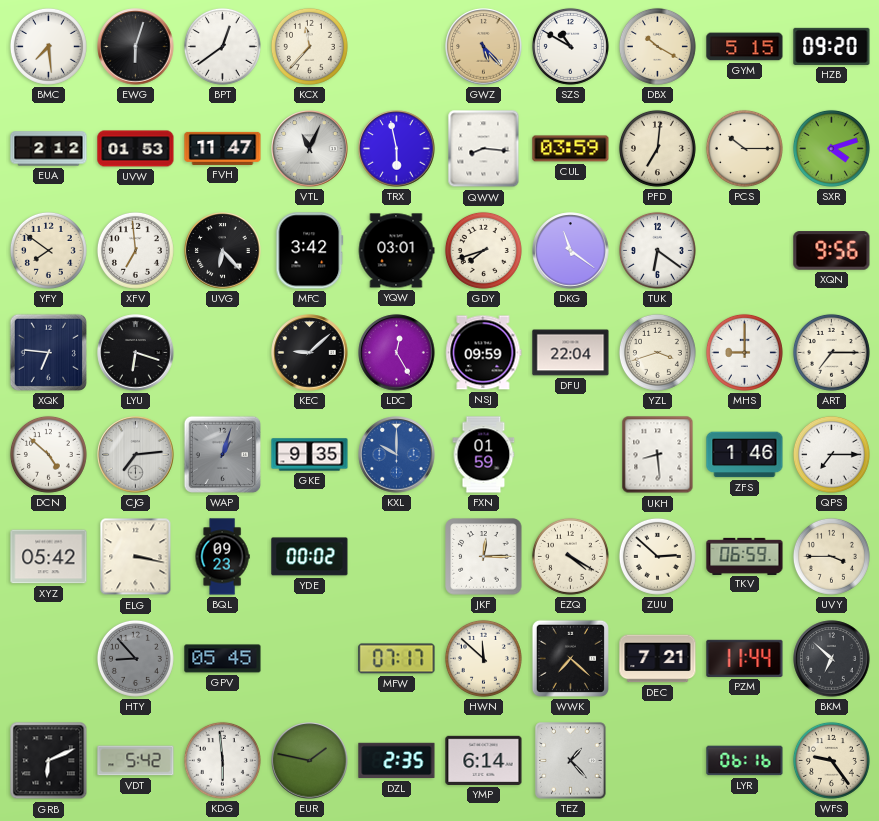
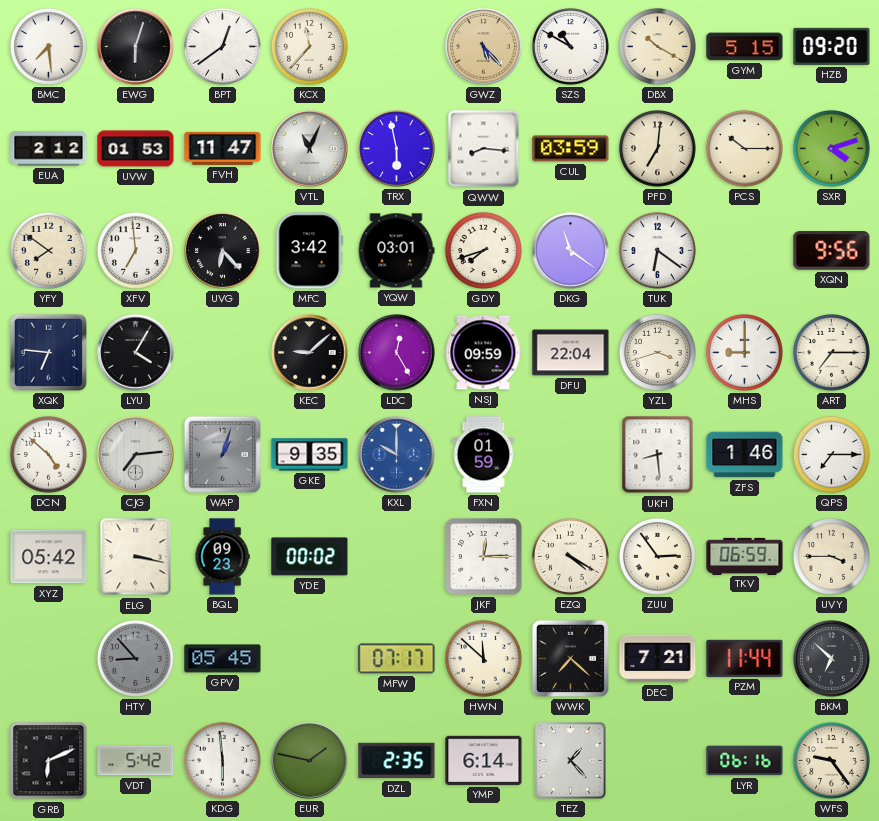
LYU: 6:18 -> 4:05
ZUU: 2:52 -> 2:54
